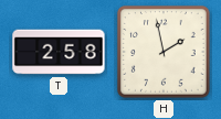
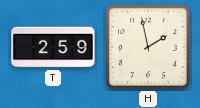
T: 2:58 -> 2:59
